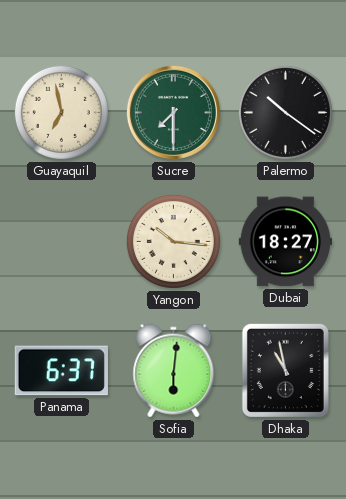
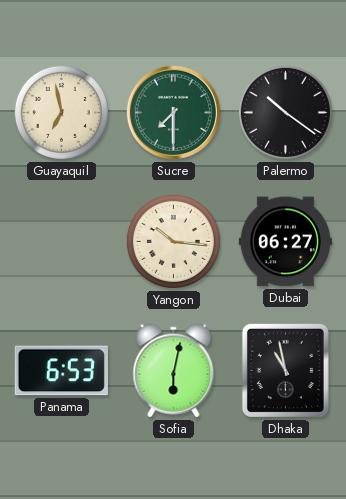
Dubai: 18:27 -> 06:27
Panama: 6:37 -> 6:53
Sofia: 6:01 -> 6:02
